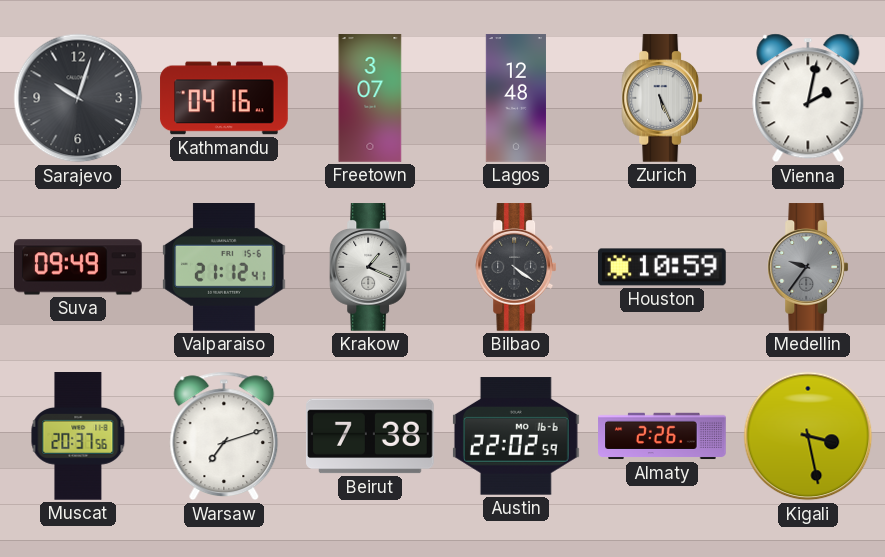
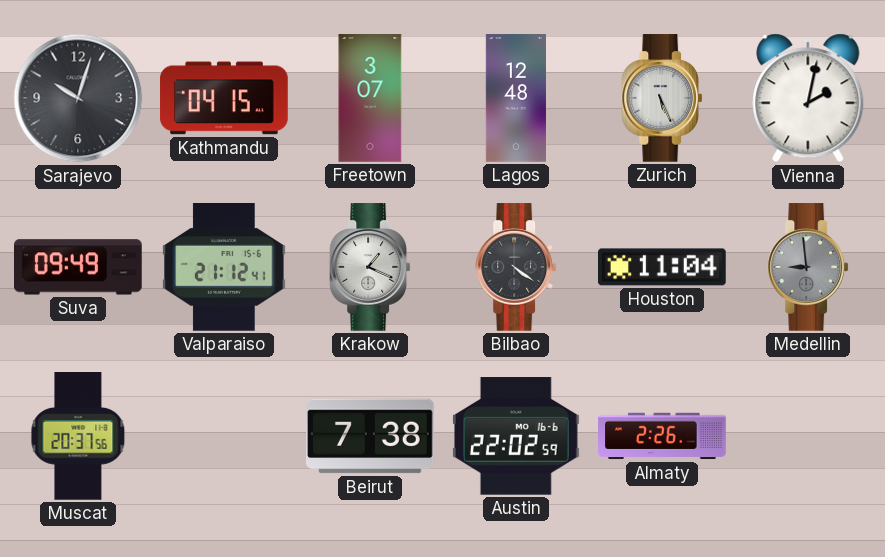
Kathmandu: 04:16 -> 04:15
Houston: 10:59 -> 11:04
Medellin: 9:36 -> 8:59
Warsaw: 7:12 -> none
Kigali: 3:28 -> none
